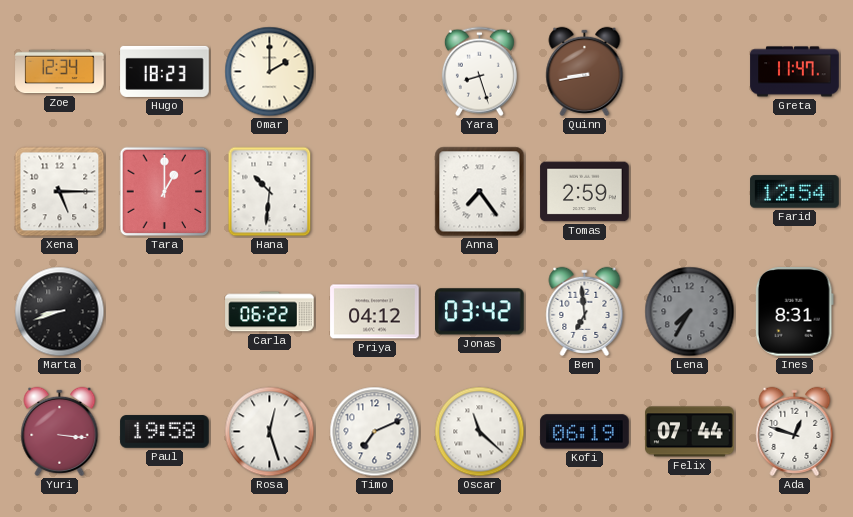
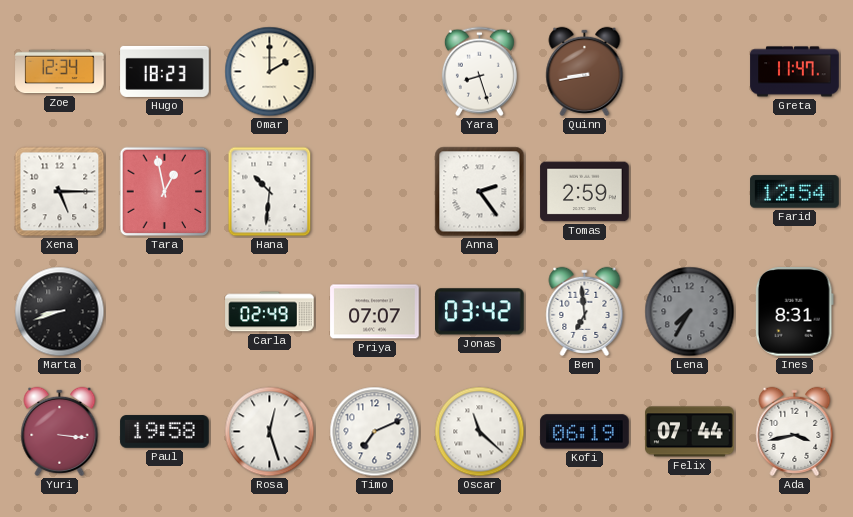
Tara: 1:00 -> 12:58
Anna: 7:24 -> 2:24
Carla: 06:22 -> 02:49
Priya: 04:12 -> 07:07
Ada: 12:48 -> 3:43
